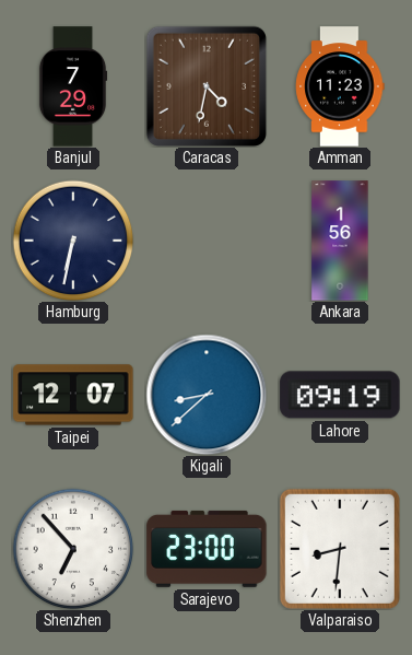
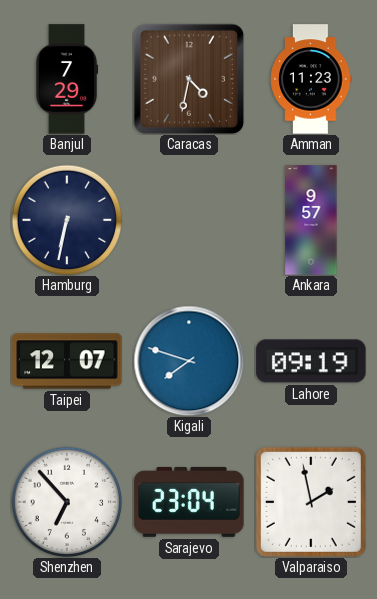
Ankara: 1:56 -> 9:57
Kigali: 8:38 -> 7:48
Sarajevo: 23:00 -> 23:04
Valparaiso: 8:31 -> 1:58
